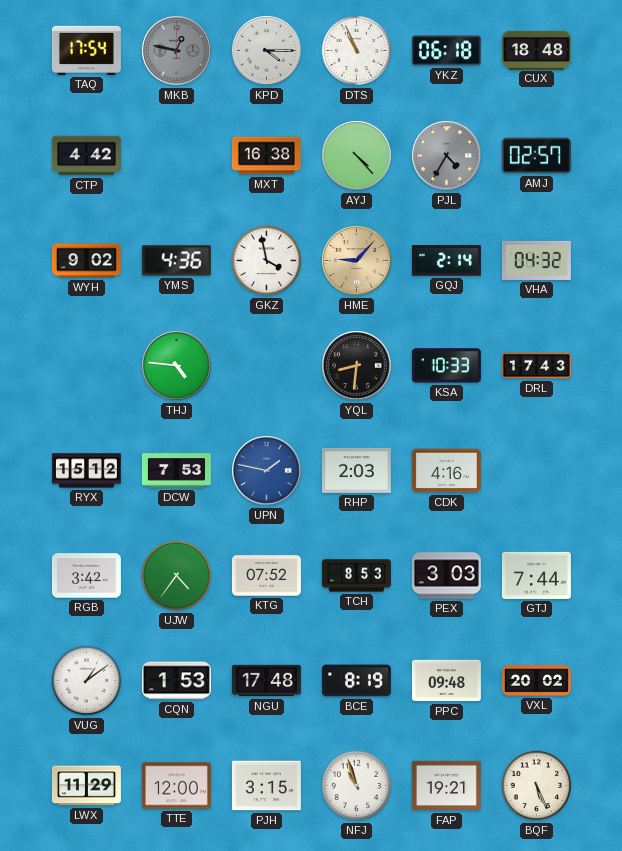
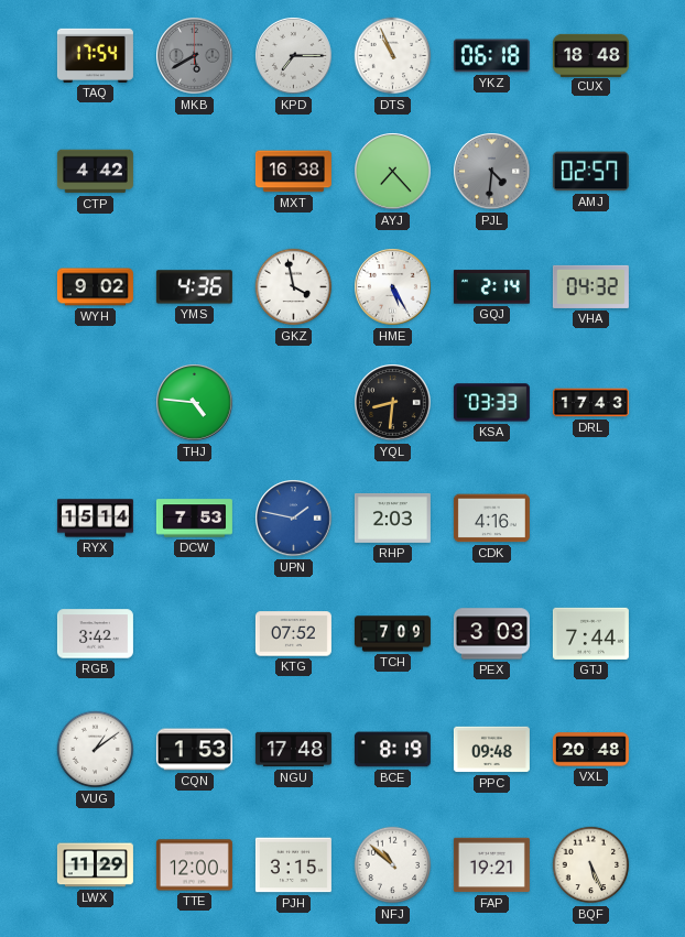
MKB: 12:47 -> 5:40
KPD: 4:15 -> 7:15
AYJ: 4:23 -> 7:23
PJL: 4:35 -> 4:31
HME: 9:07 -> 5:25
HME dial: champagne -> white
KSA: 10:33 -> 03:33
RYX: 15:12 -> 15:14
UJW: 4:36 -> none
TCH: 8:53 -> 7:09
VXL: 20:02 -> 20:48
NFJ: 10:57 -> 10:52
